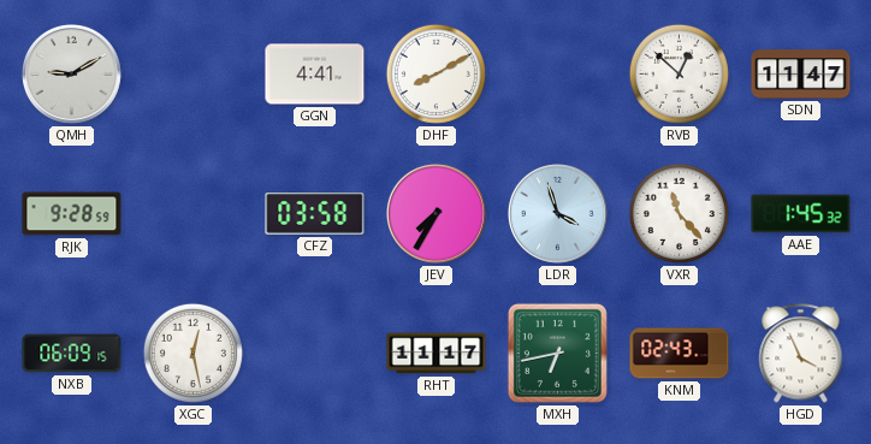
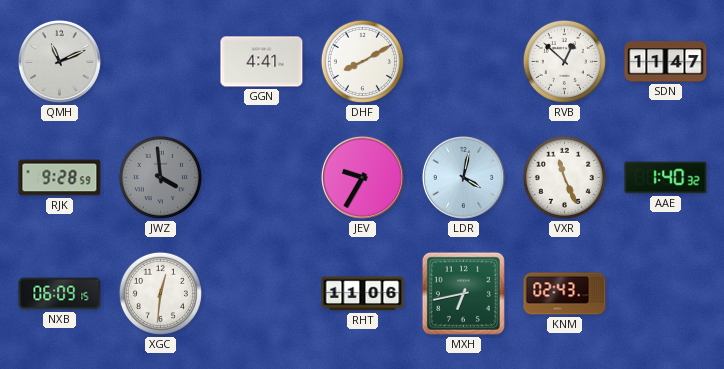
QMH: 9:10 -> 11:11
JWZ: none -> 3:59
CFZ: 03:58 -> none
JEV: 7:35 -> 9:35
LDR: 3:57 -> 4:02
VXR: 11:23 -> 11:26
AAE: 1:45 -> 1:40
XGC: 12:28 -> 12:31
RHT: 11:17 -> 11:06
HGD: 3:56 -> none
